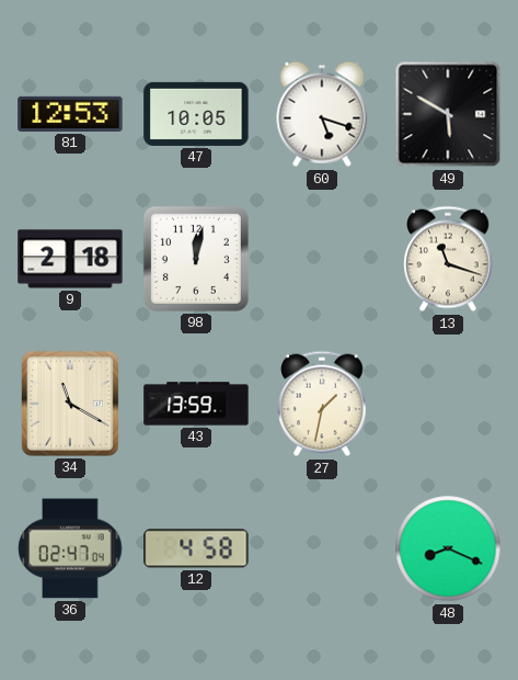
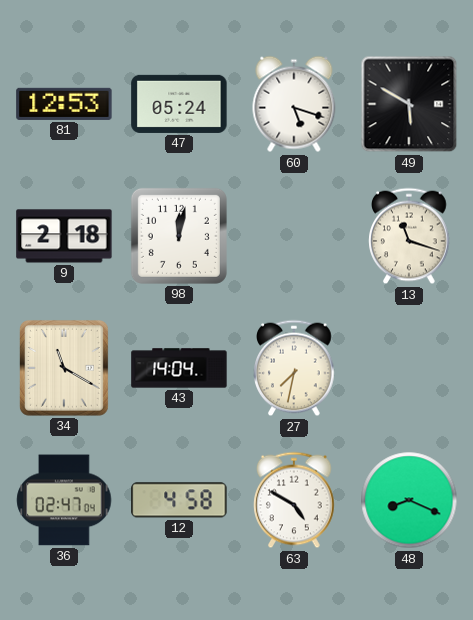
47: 10:05 -> 05:24
43: 13:59 -> 14:04
27: 1:32 -> 7:32
63: none -> 4:50
